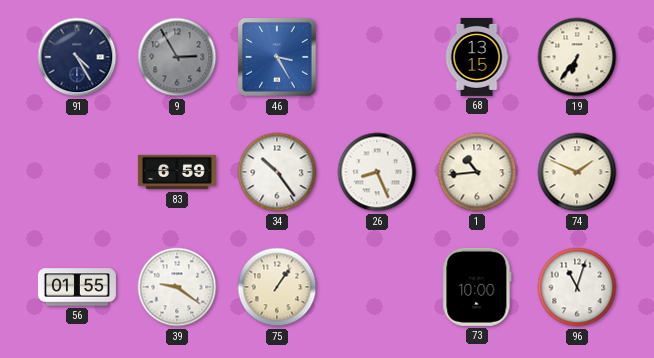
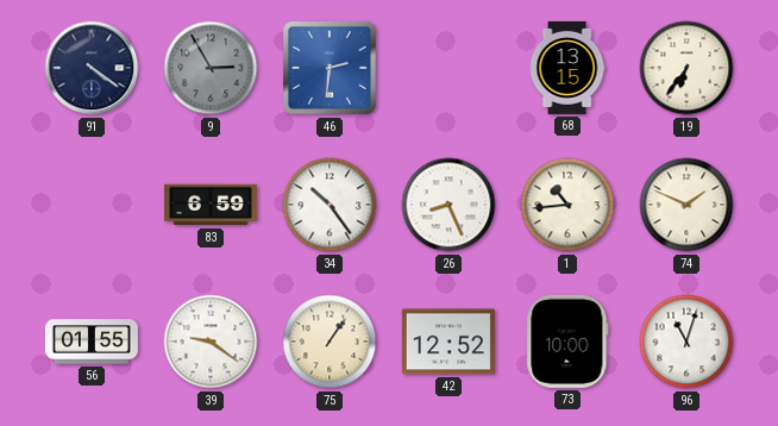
91: 4:25 -> 4:21
46: 3:25 -> 2:31
42: none -> 12:52
